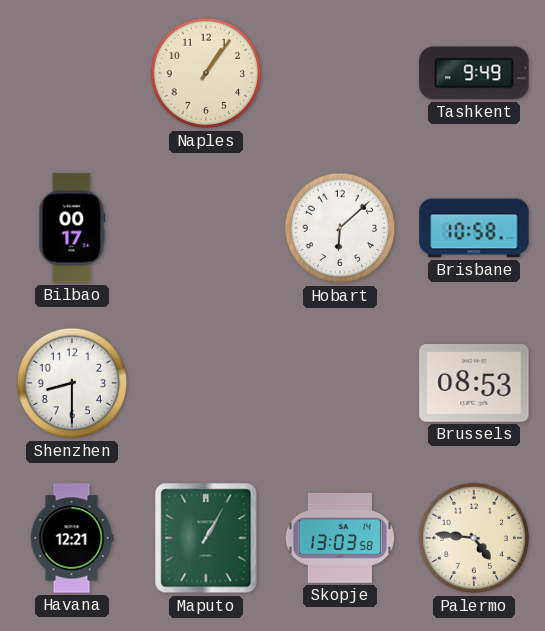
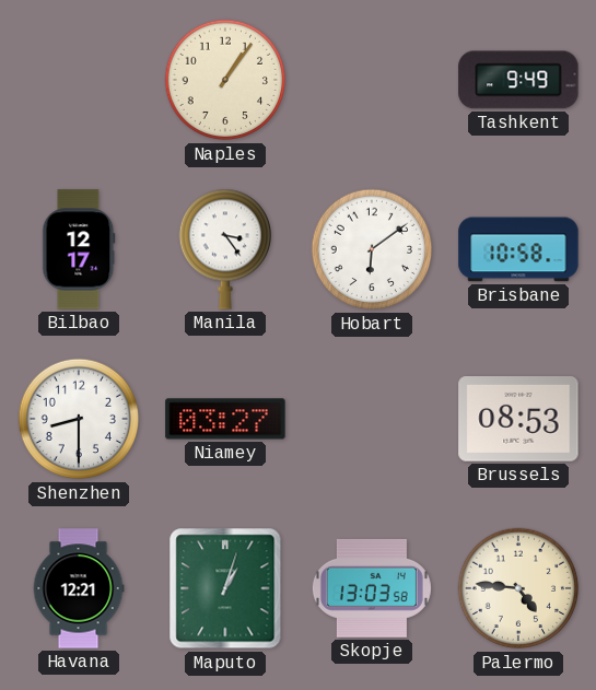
Bilbao: 00:17 -> 12:17
Manila: none -> 3:24
Hobart: 6:08 -> 6:09
Niamey: none -> 03:27
Maputo: 1:05 -> 1:03
